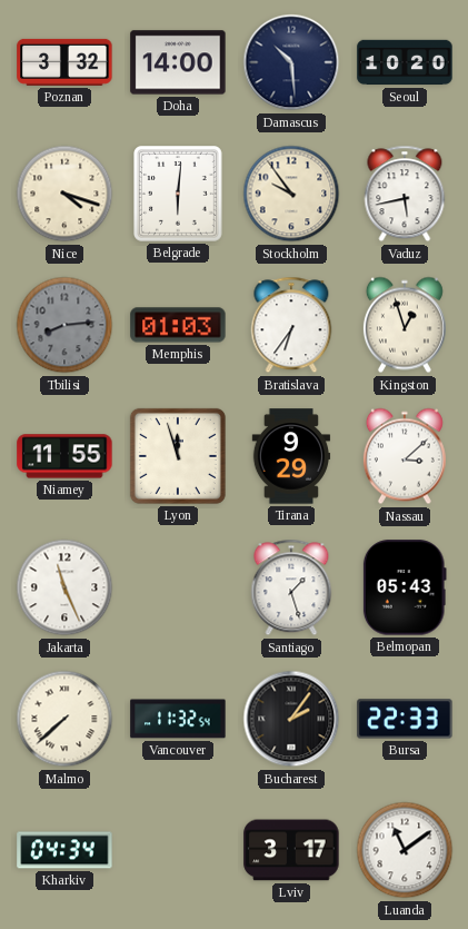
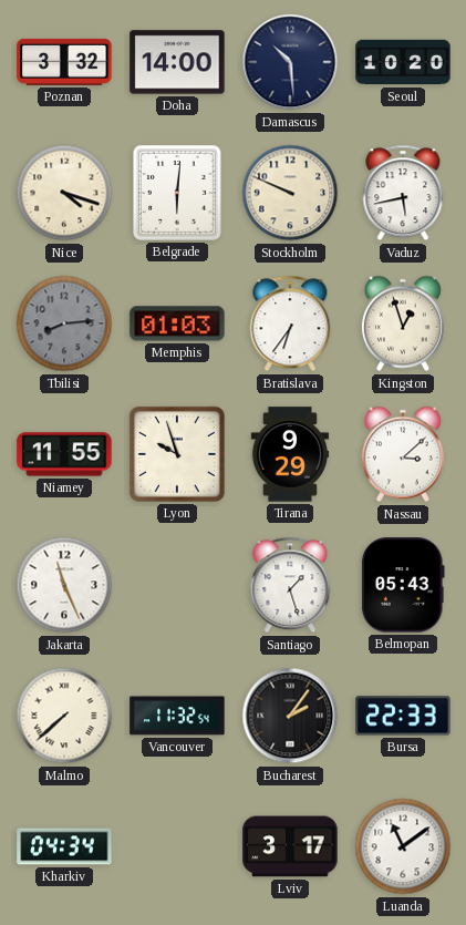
Stockholm: 9:54 -> 9:49
Lyon: 11:57 -> 9:57
